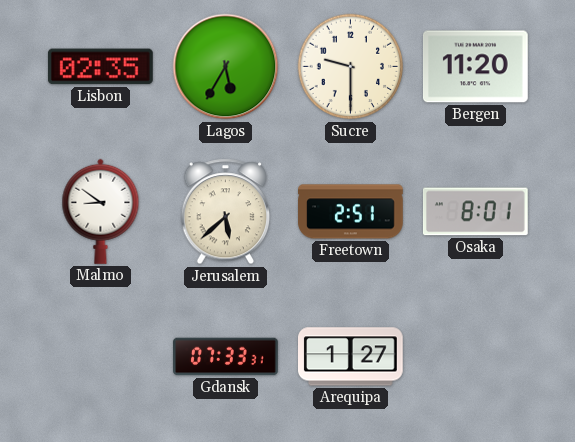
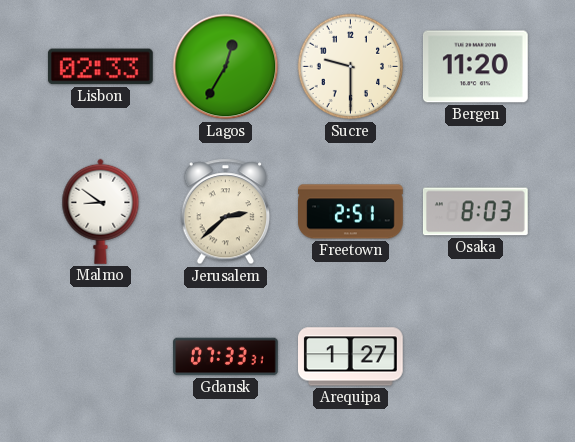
Lisbon: 02:35 -> 02:33
Lagos: 5:35 -> 12:35
Jerusalem: 5:38 -> 2:38
Osaka: 8:01 -> 8:03
